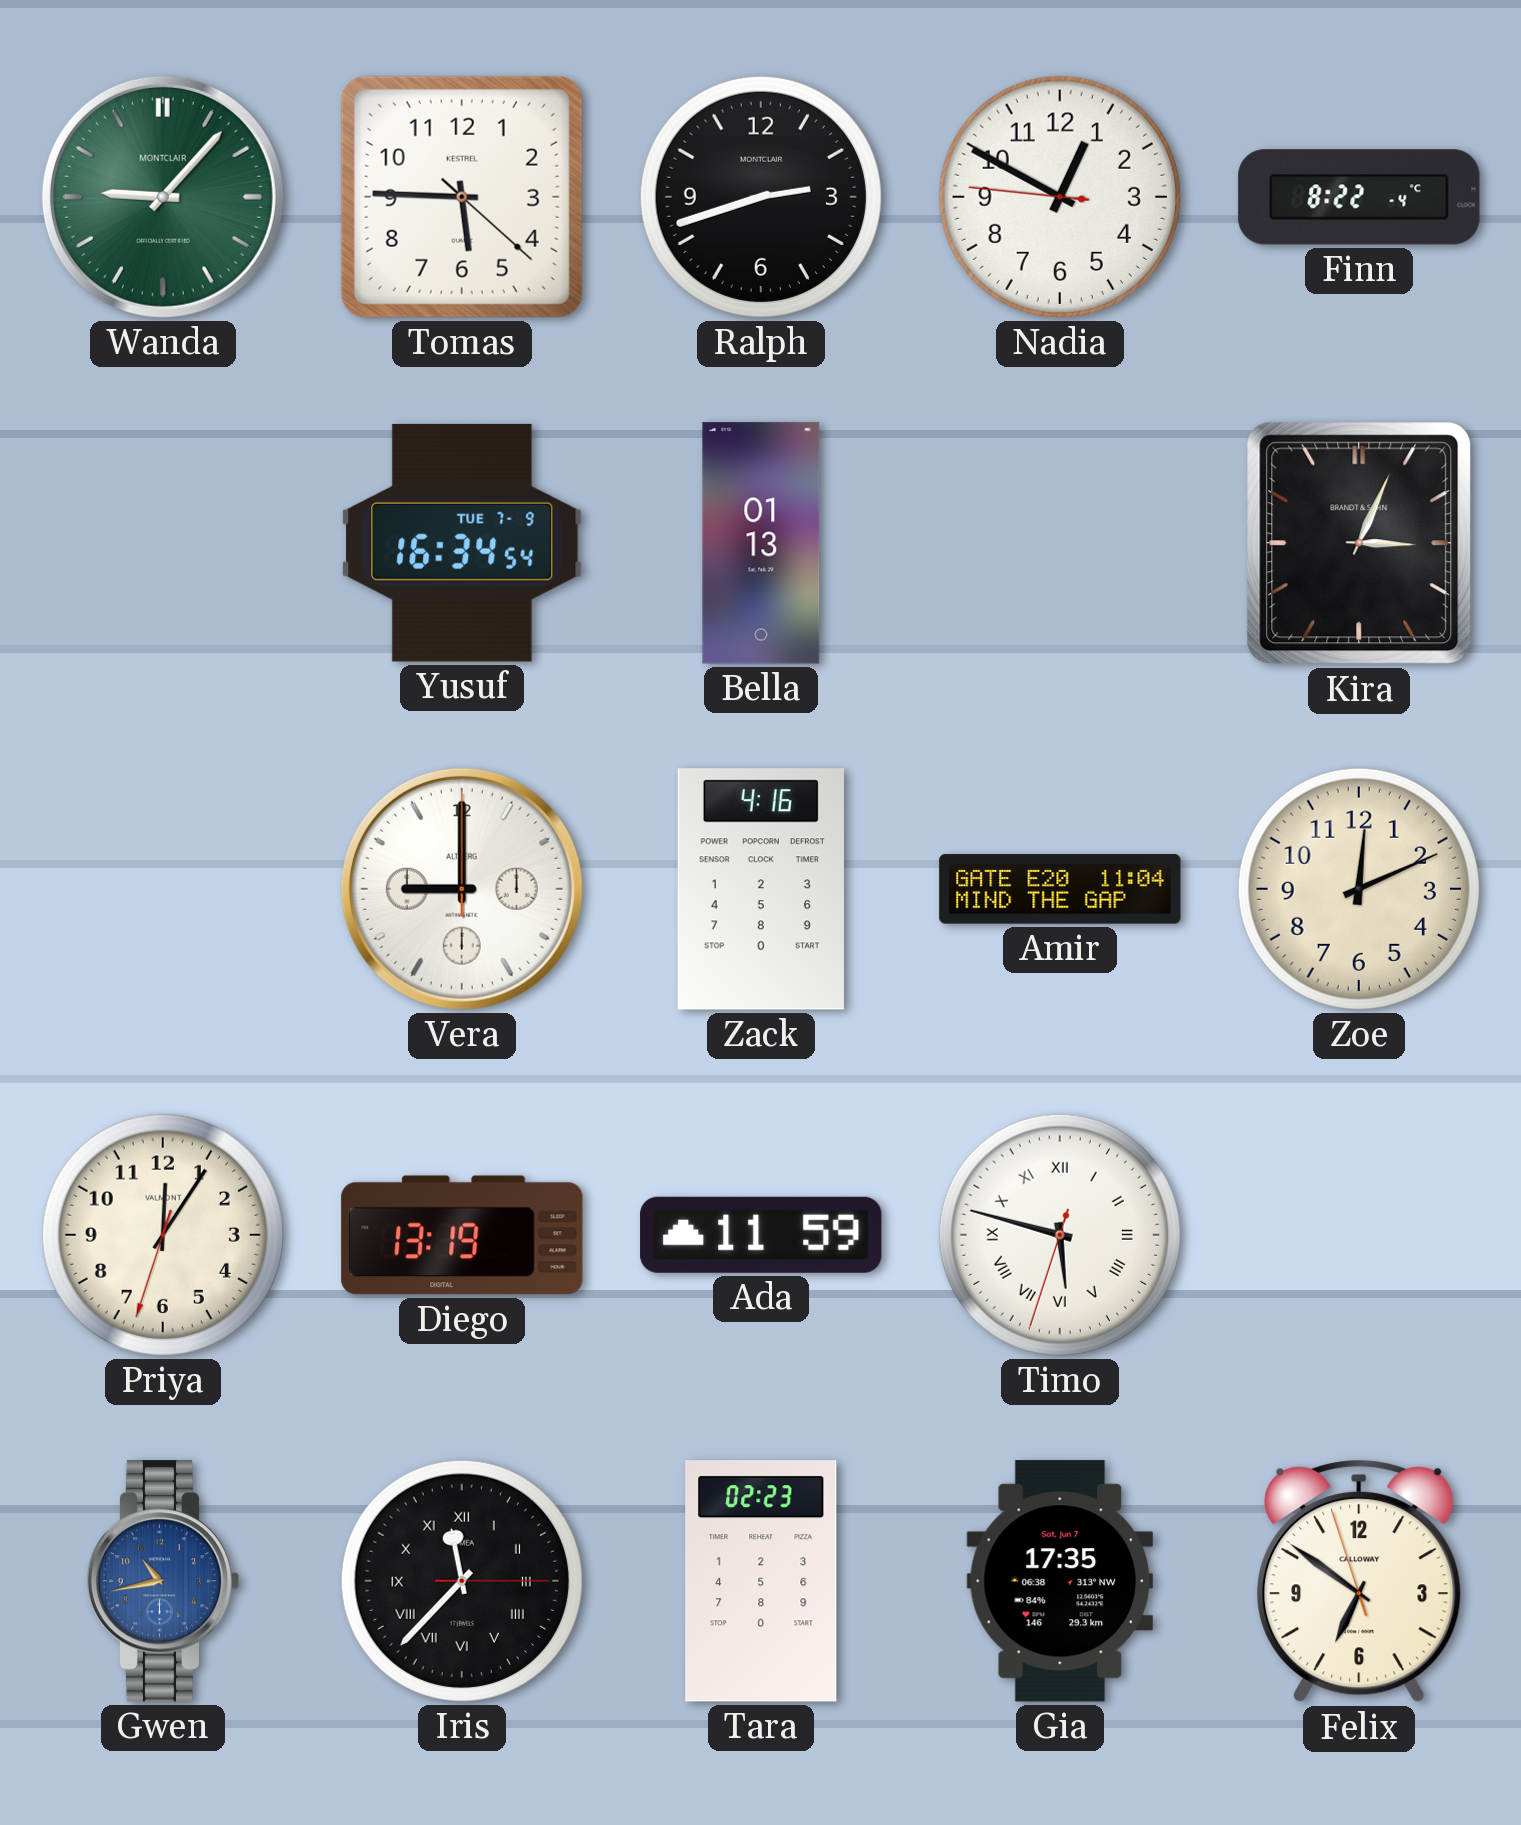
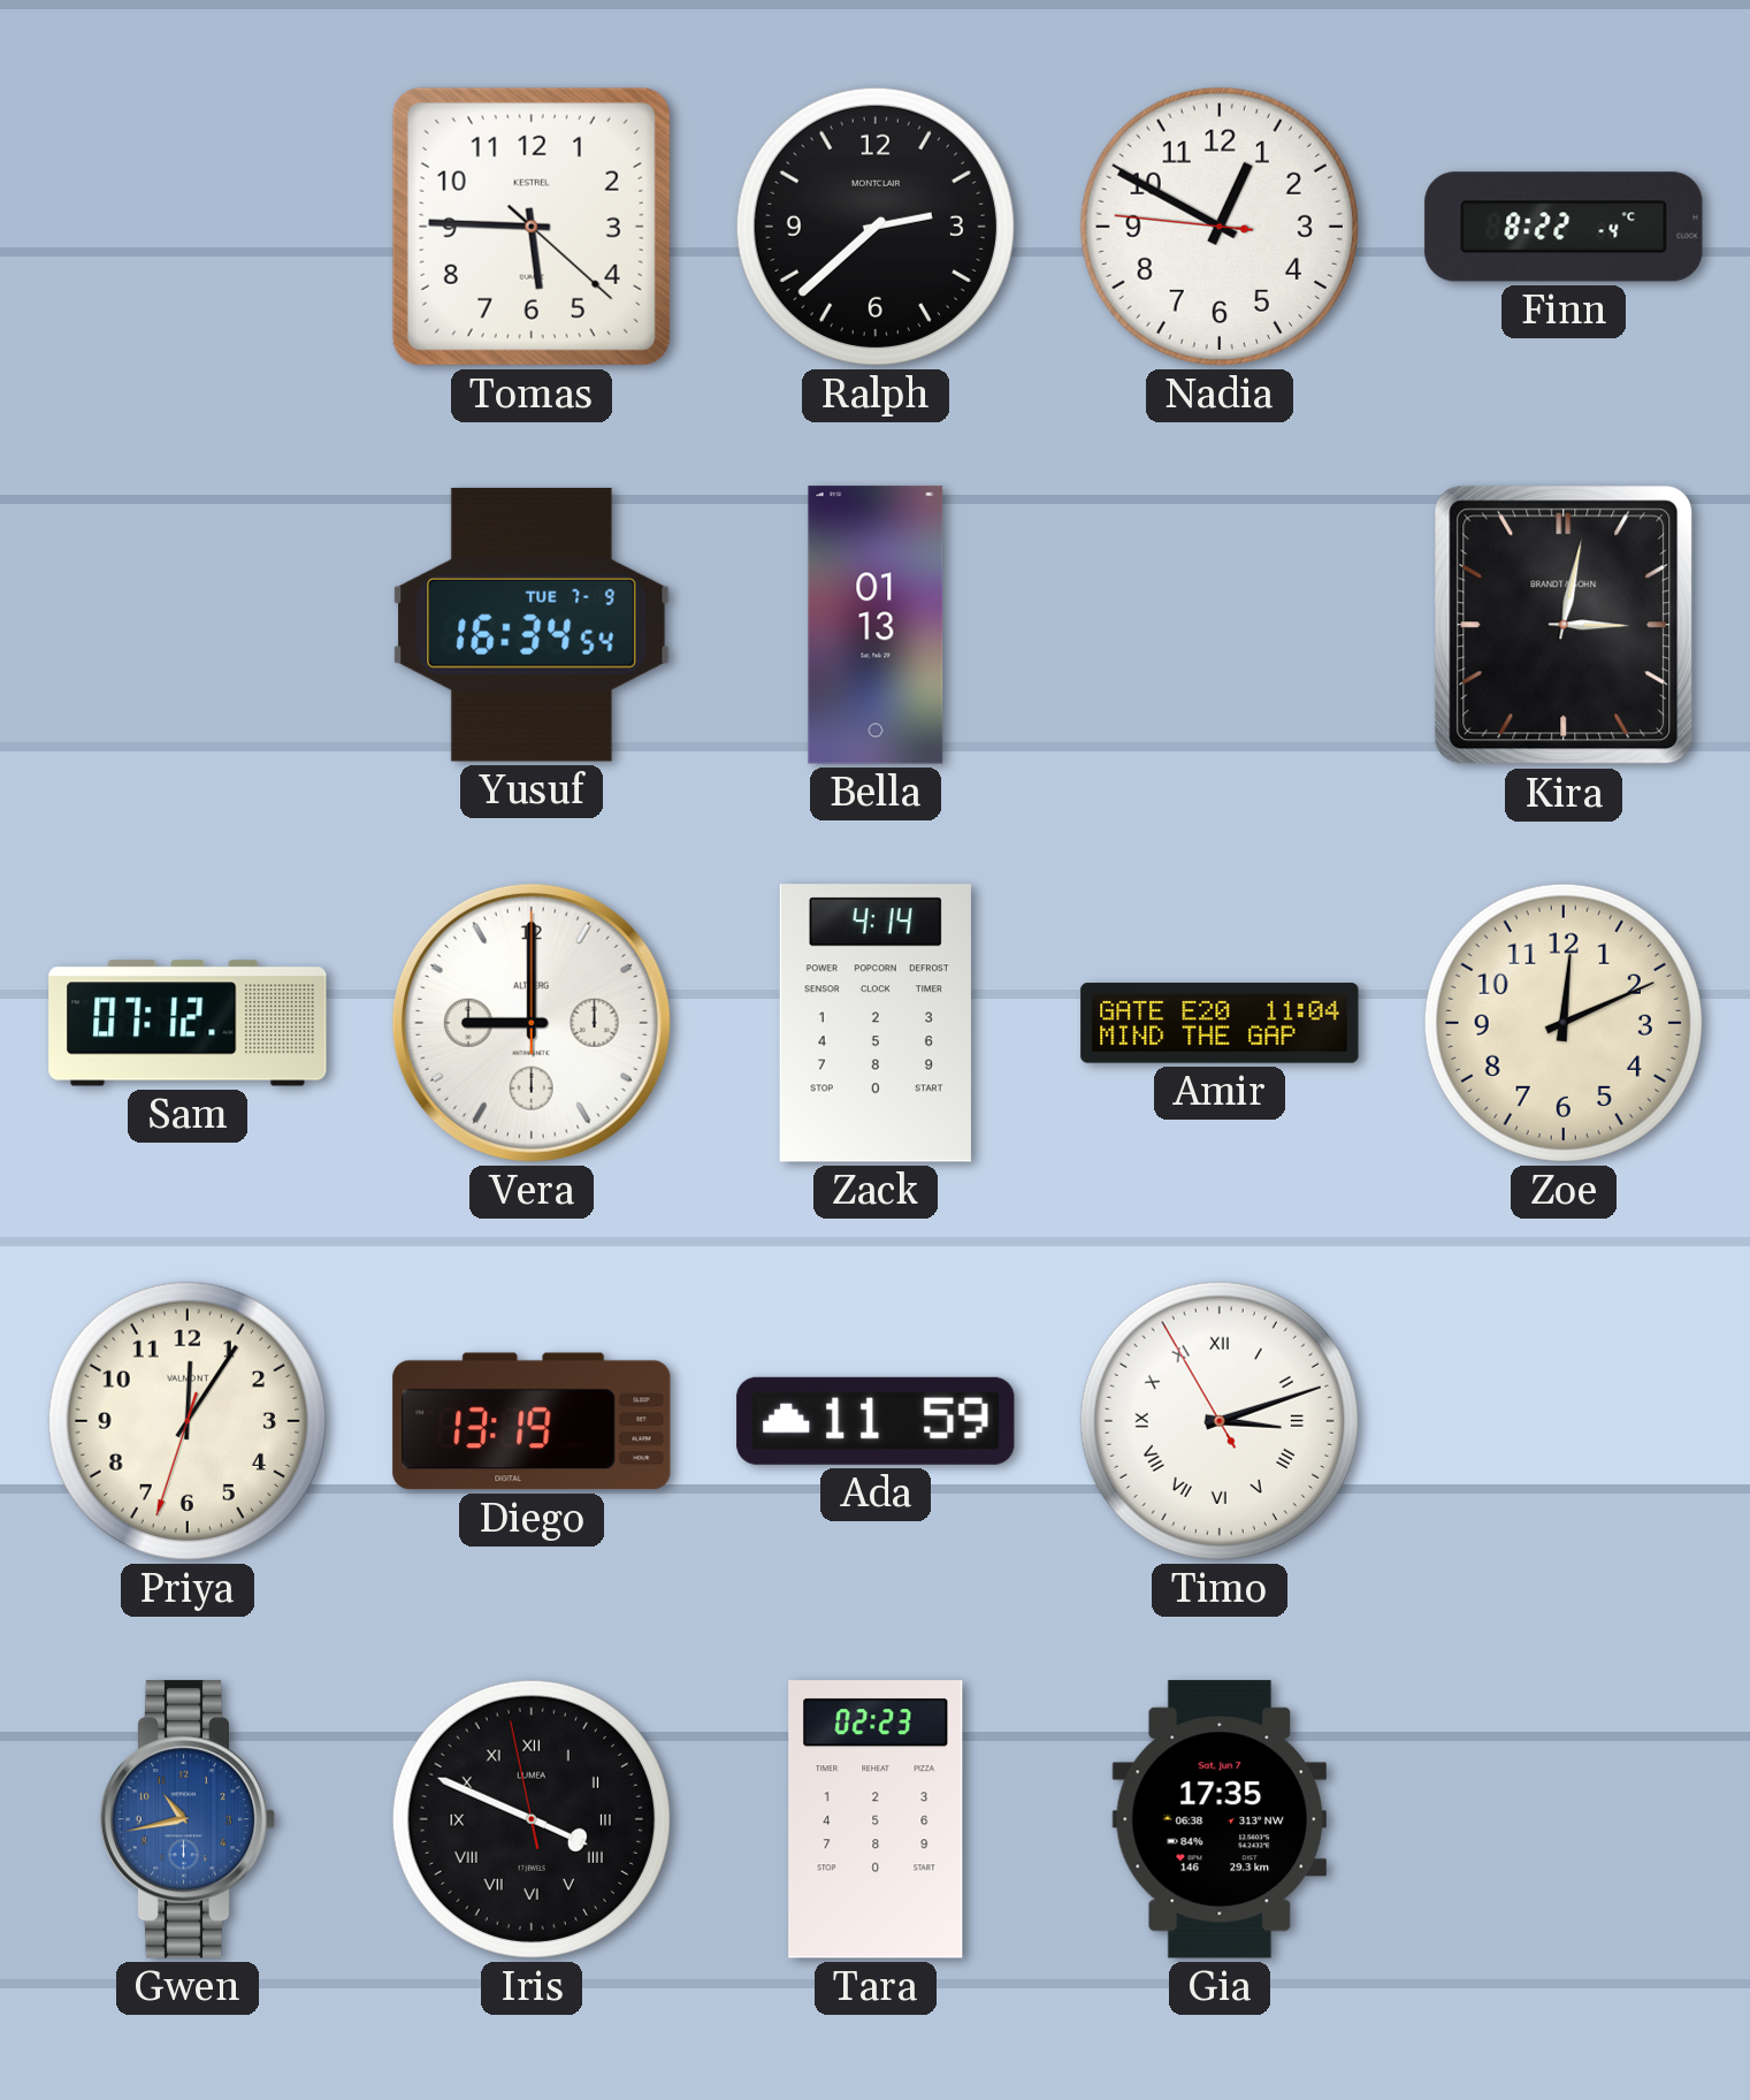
Wanda: 9:07 -> none
Ralph: 2:42 -> 2:38
Kira: 3:04 -> 3:02
Sam: none -> 07:12
Zack: 4:16 -> 4:14
Timo: 5:47 -> 3:11
Iris: 11:37 -> 3:48
Felix: 6:50 -> none
